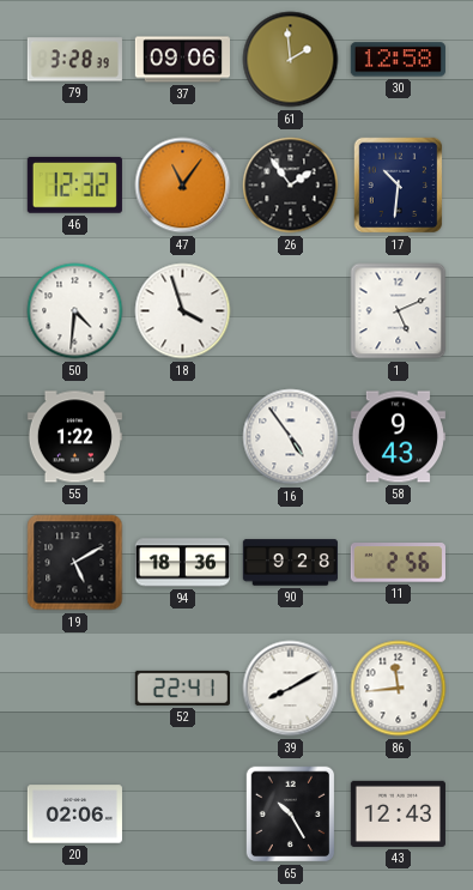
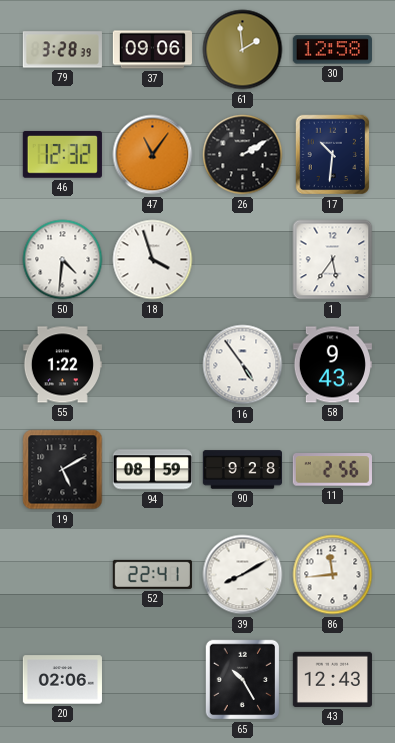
26: 1:54 -> 2:10
1: 5:11 -> 5:36
94: 18:36 -> 08:59
